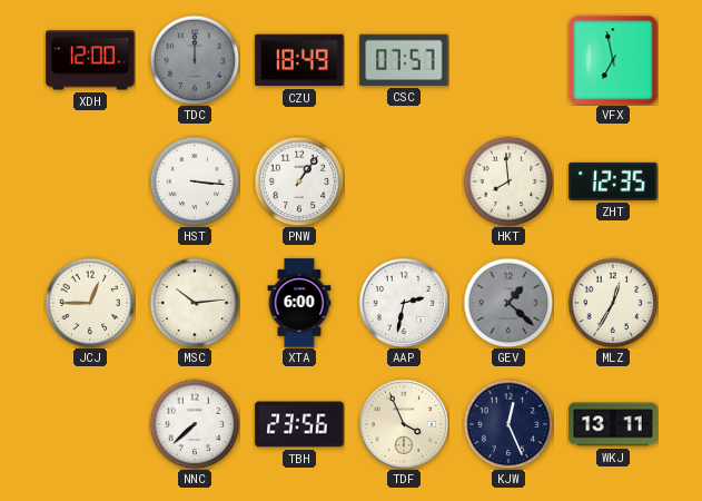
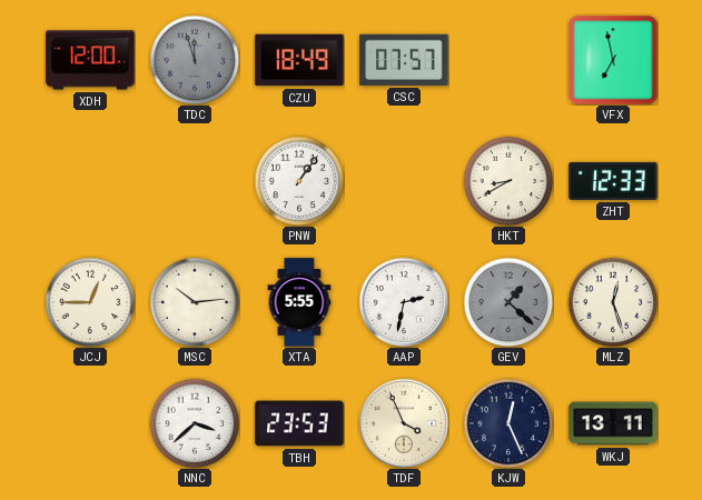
TDC: 12:00 -> 11:57
HST: 3:16 -> none
HKT: 7:59 -> 8:40
ZHT: 12:35 -> 12:33
XTA: 6:00 -> 5:55
MLZ: 12:35 -> 12:27
NNC: 7:38 -> 3:38
TBH: 23:56 -> 23:53
